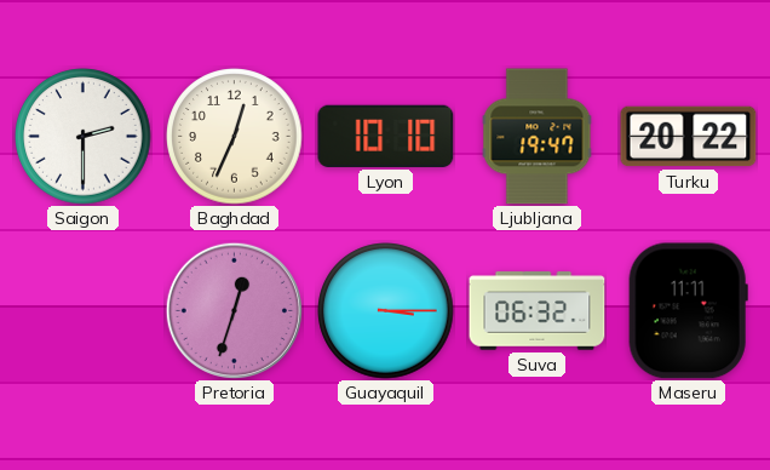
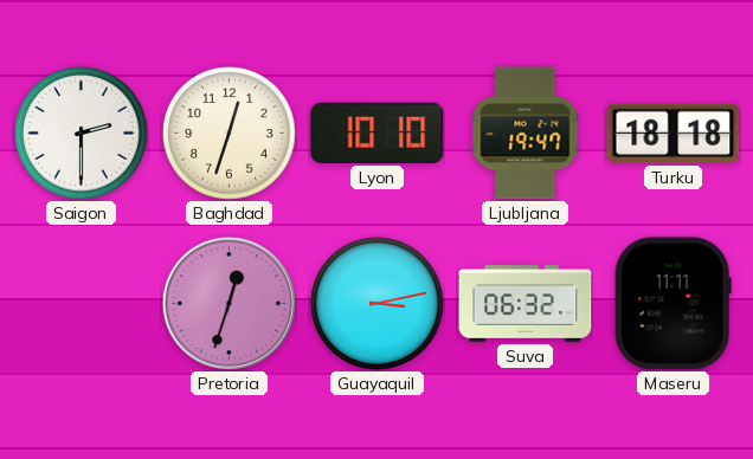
Baghdad: 12:34 -> 12:33
Turku: 20:22 -> 18:18
Guayaquil: 3:15 -> 3:13
